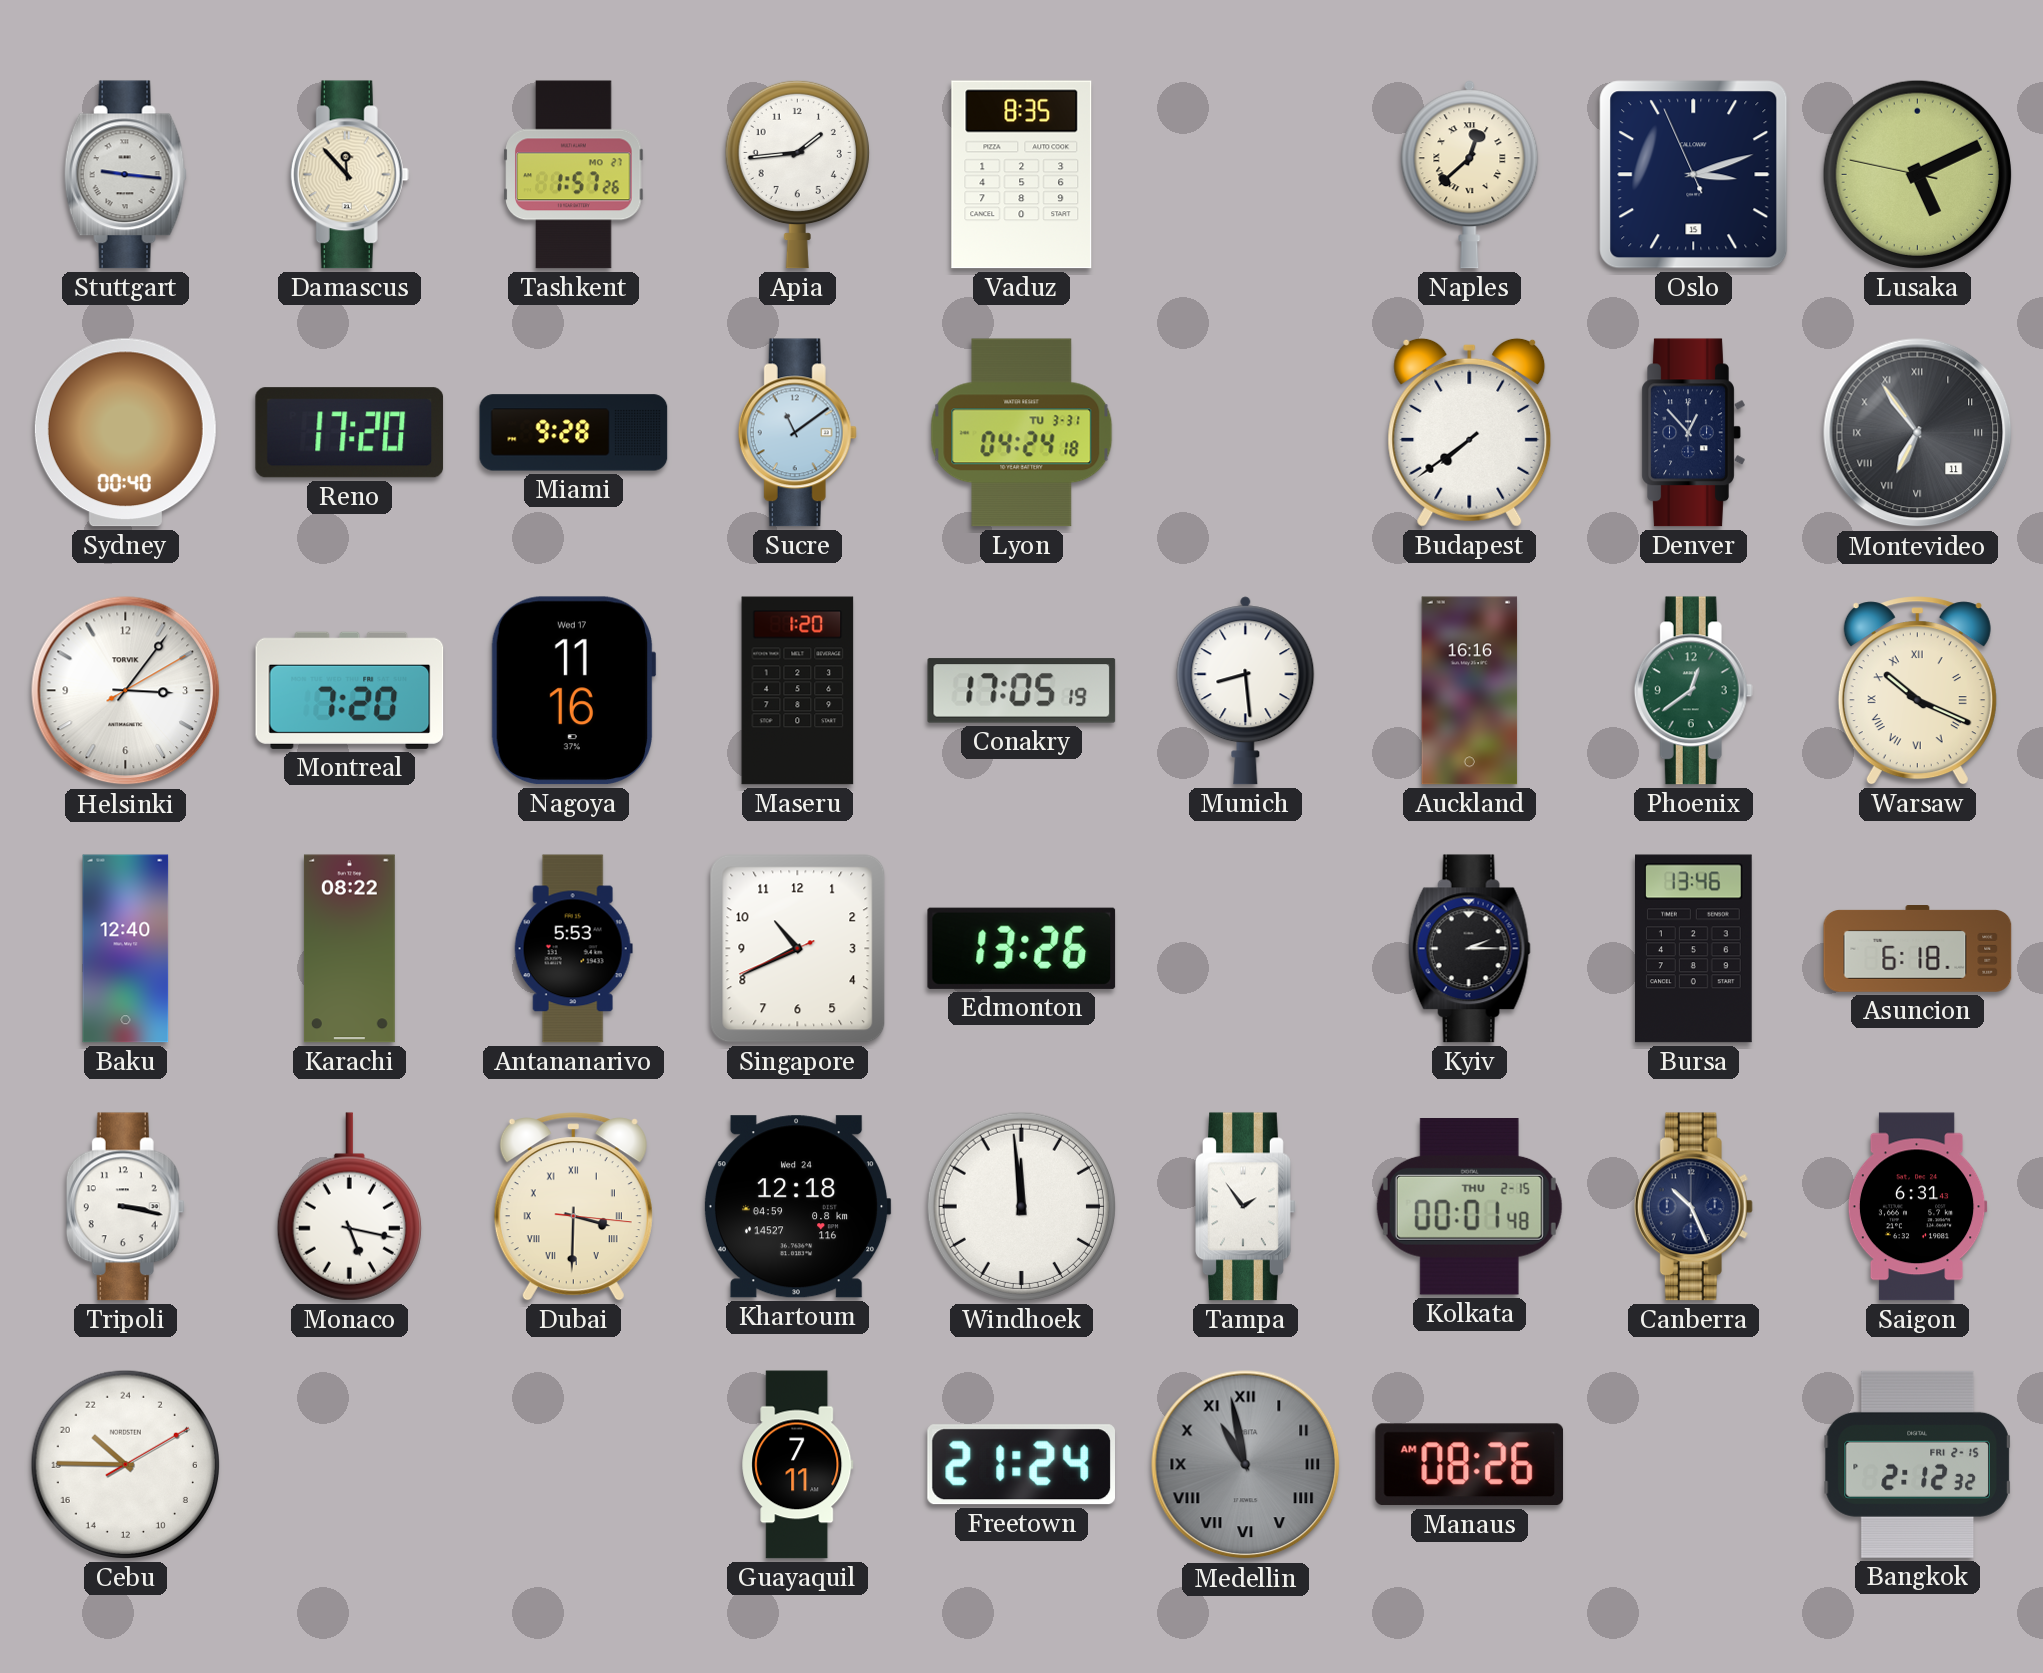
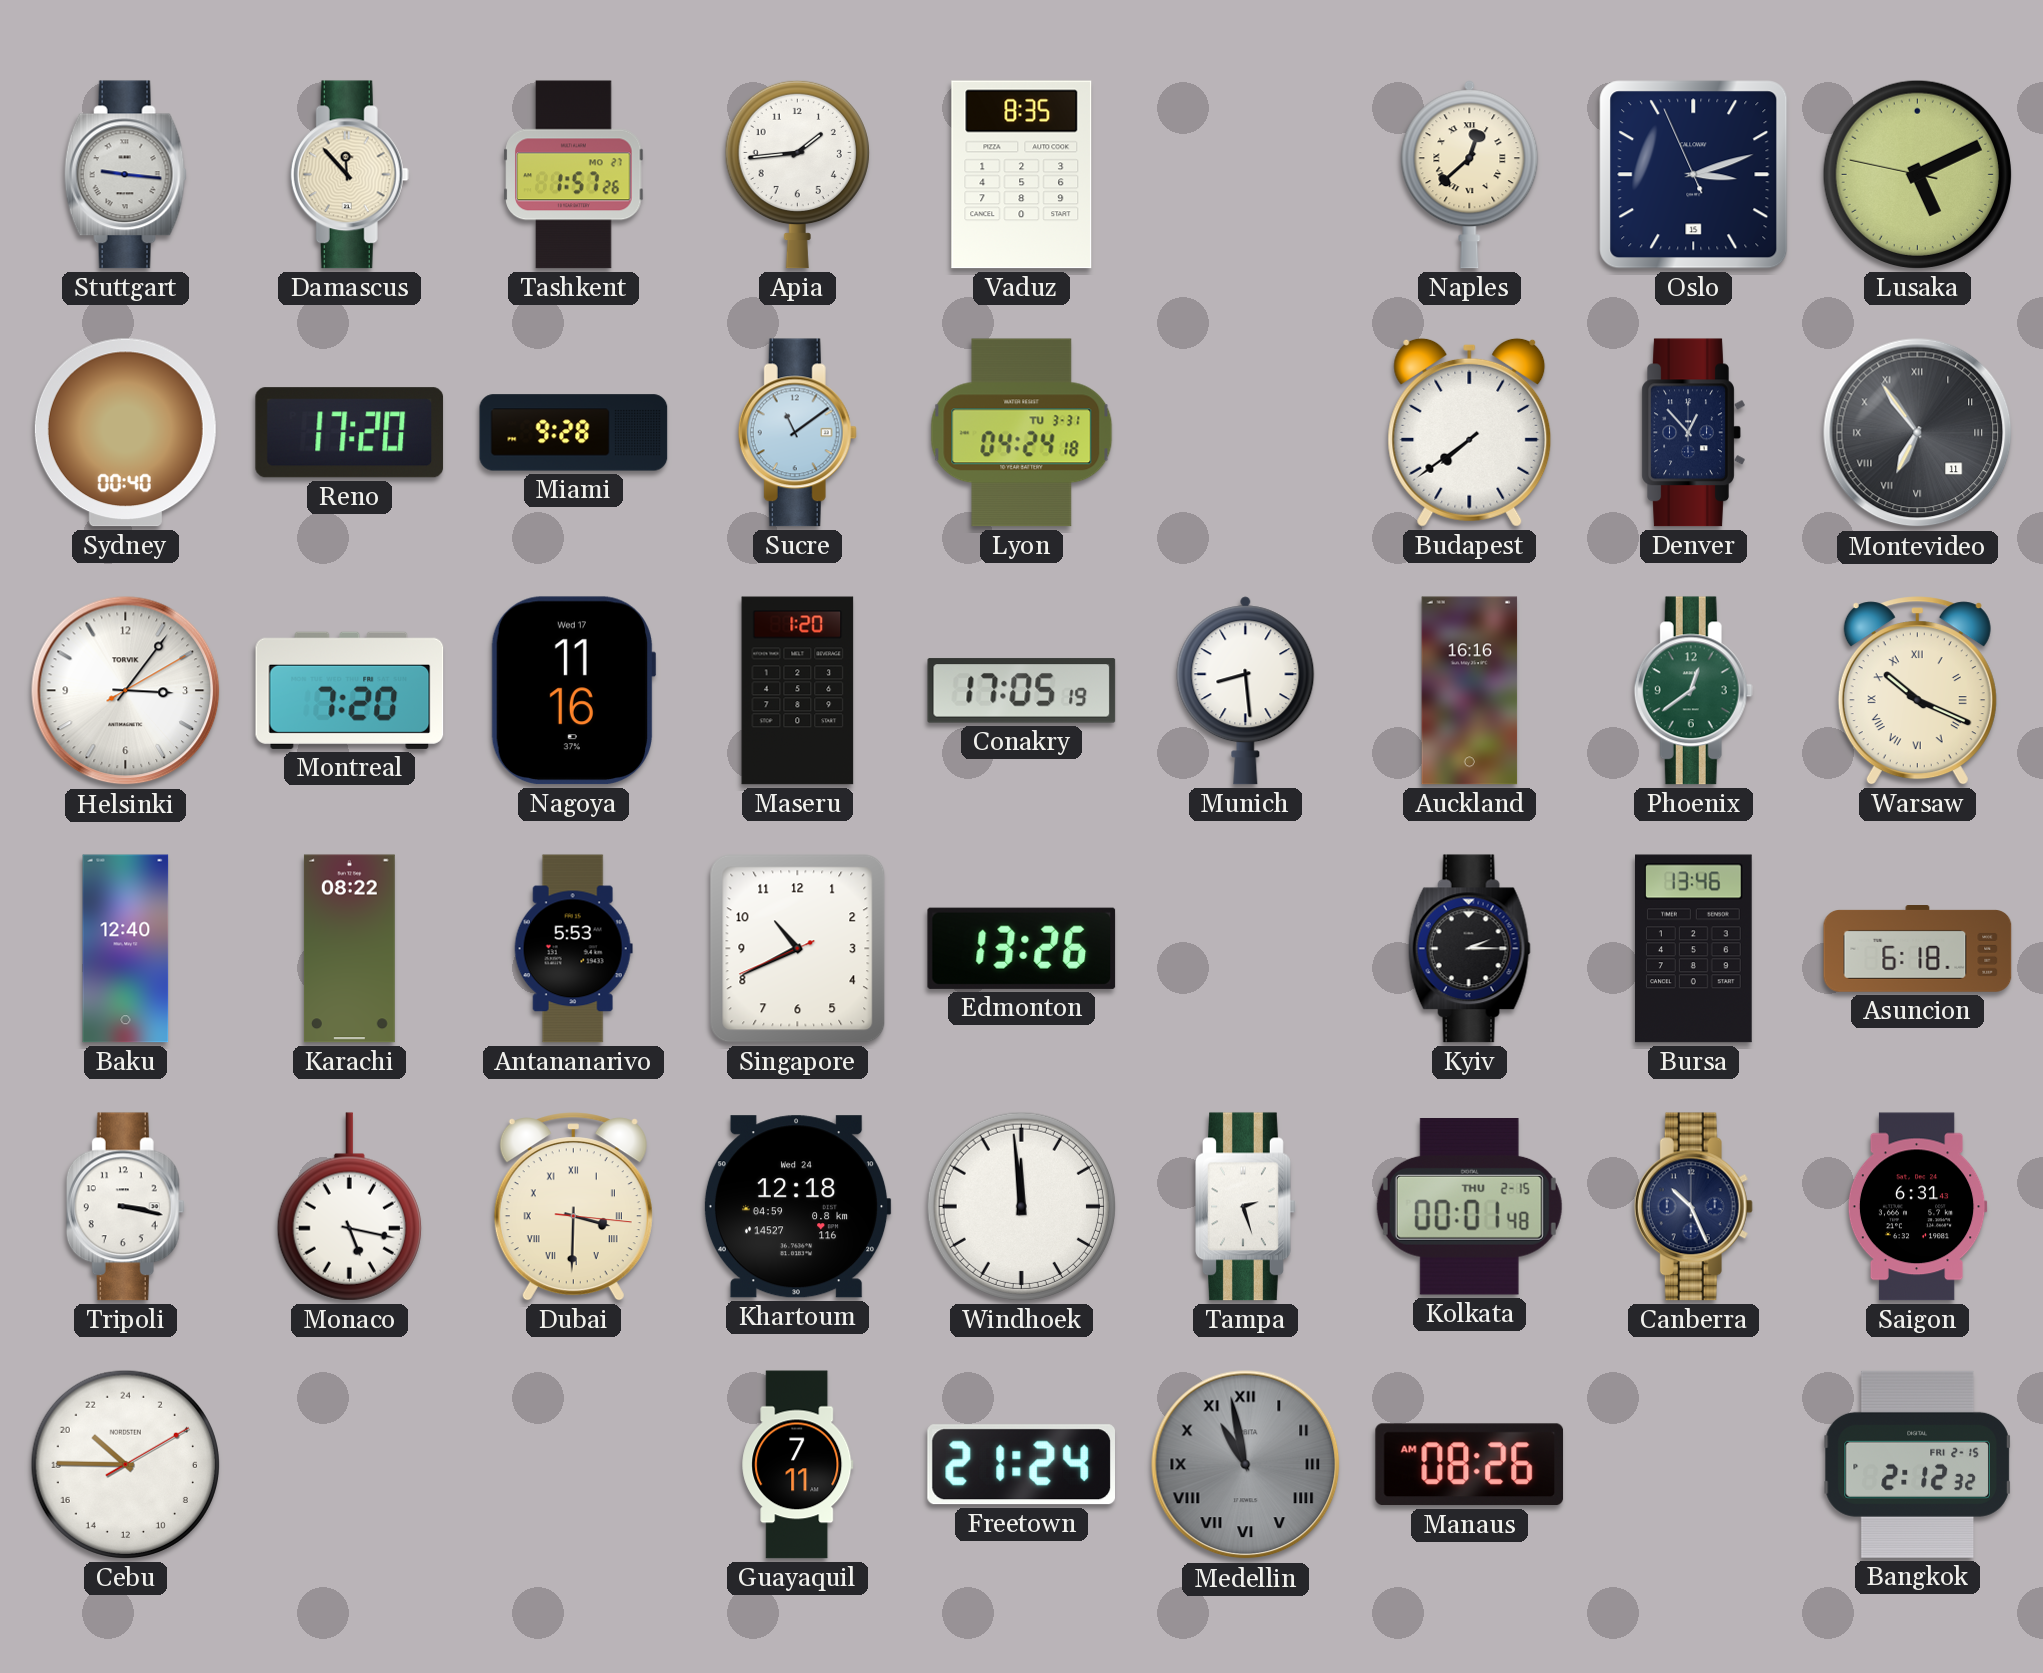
Tampa: 1:54 -> 2:27
